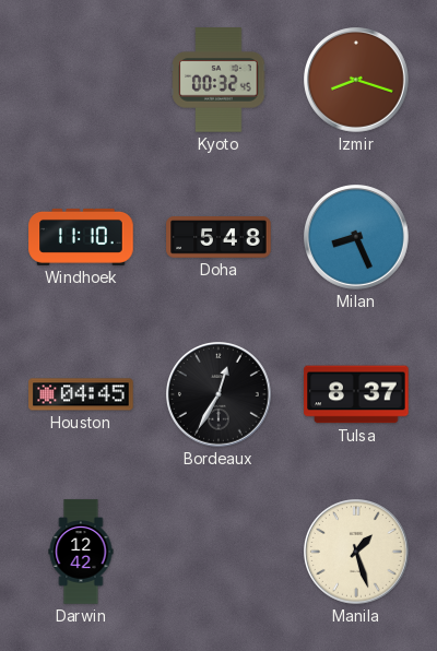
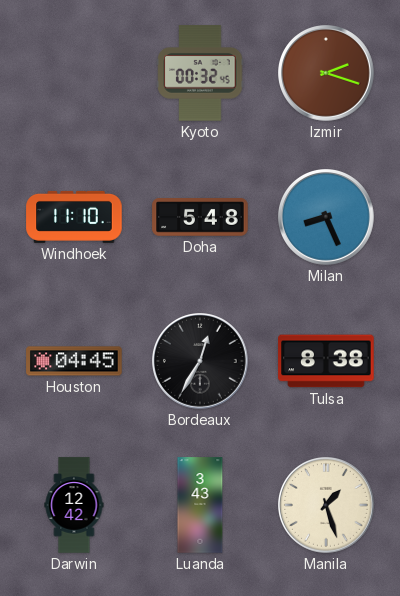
Izmir: 8:18 -> 2:18
Tulsa: 8:37 -> 8:38
Luanda: none -> 3:43
